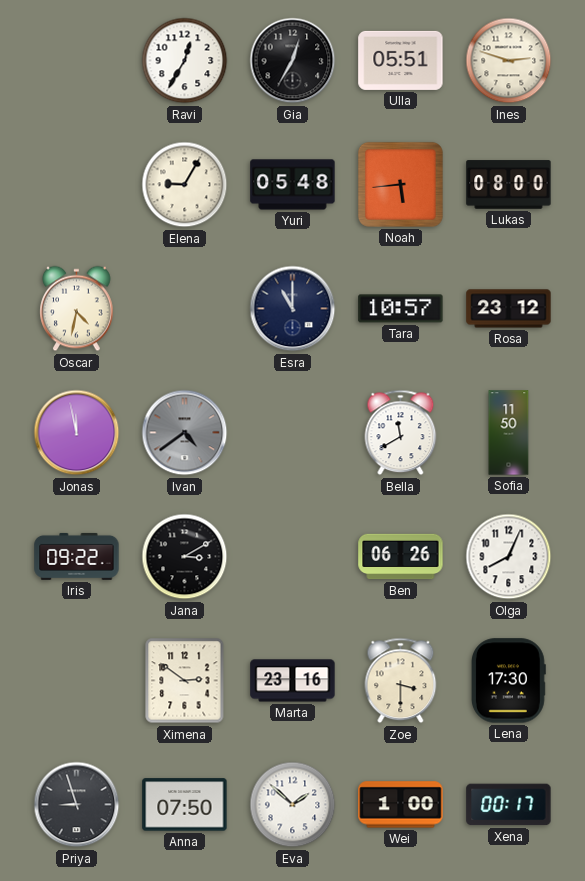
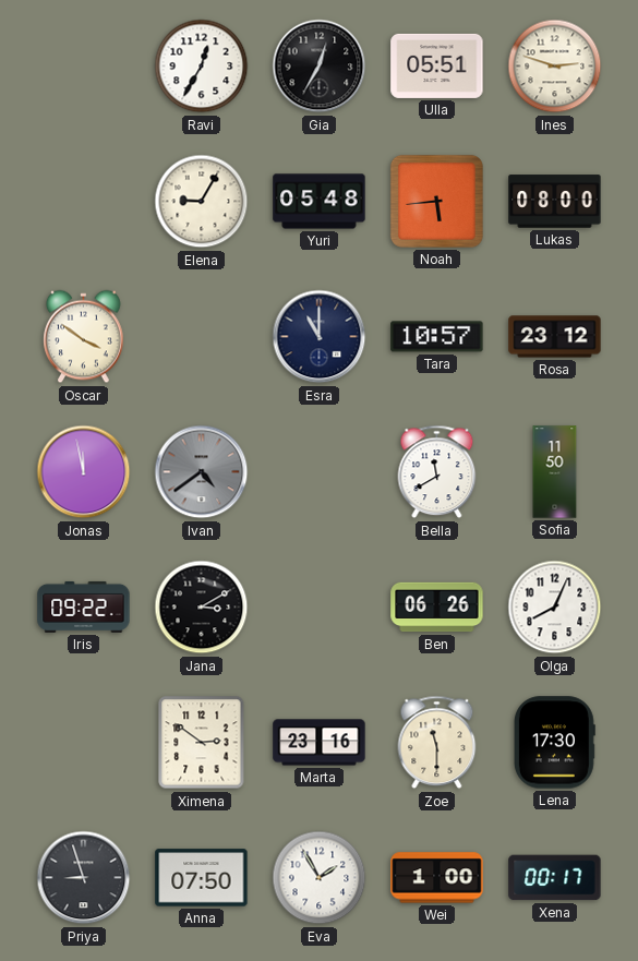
Oscar: 4:32 -> 3:51
Zoe: 3:30 -> 11:30
Eva: 1:52 -> 1:55
